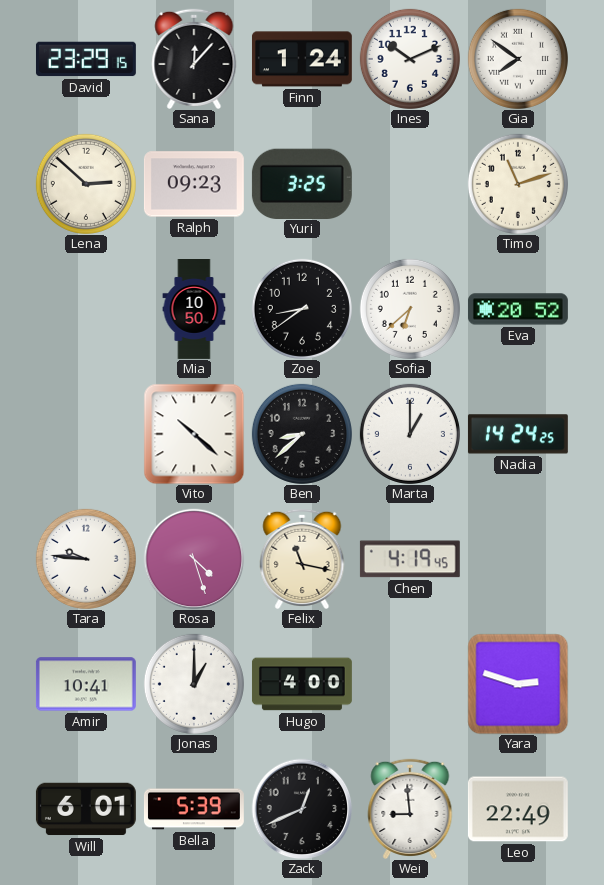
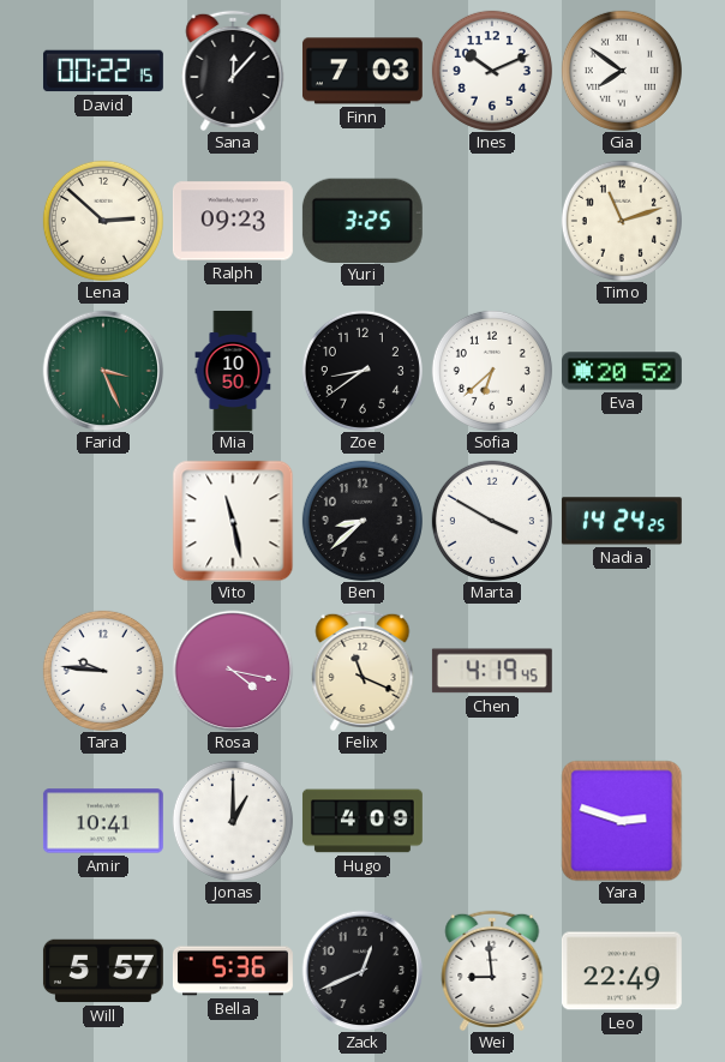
David: 23:29 -> 00:22
Finn: 1:24 -> 7:03
Farid: none -> 3:26
Vito: 10:22 -> 11:28
Marta: 1:00 -> 3:50
Rosa: 4:27 -> 4:17
Felix: 11:17 -> 11:19
Hugo: 4:00 -> 4:09
Will: 6:01 -> 5:57
Bella: 5:39 -> 5:36
